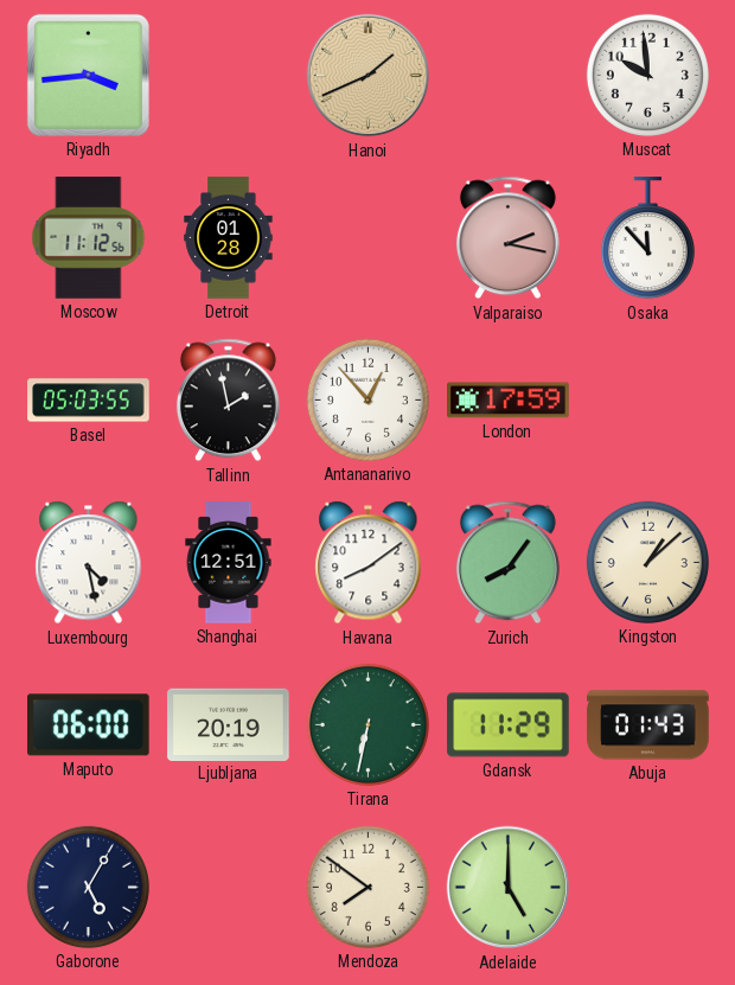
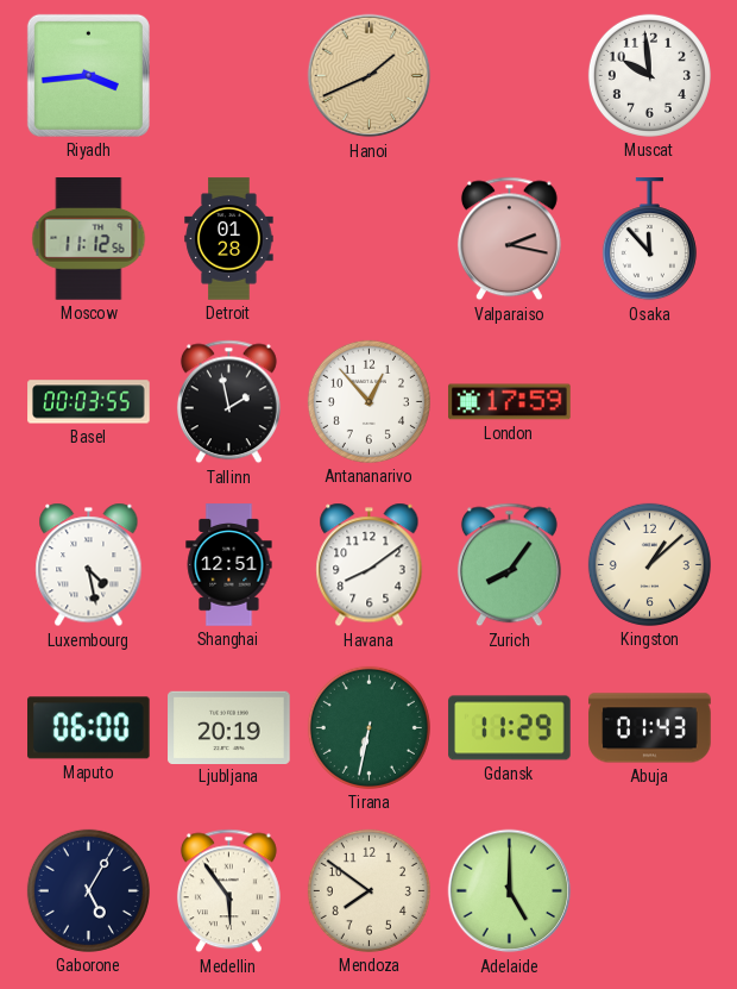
Basel: 05:03 -> 00:03
Medellin: none -> 5:54
